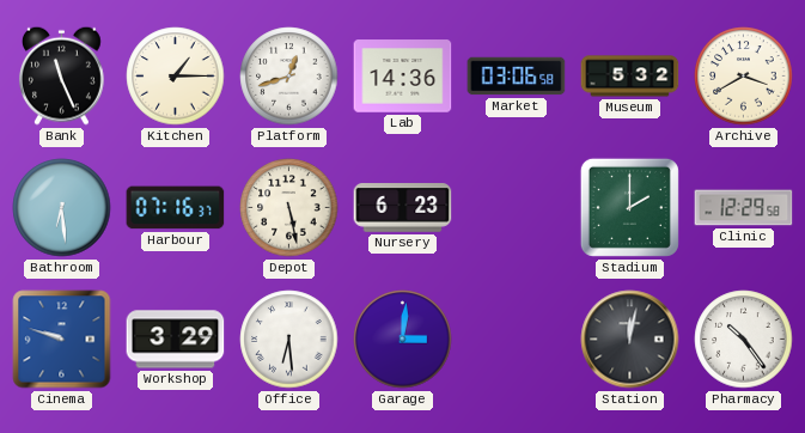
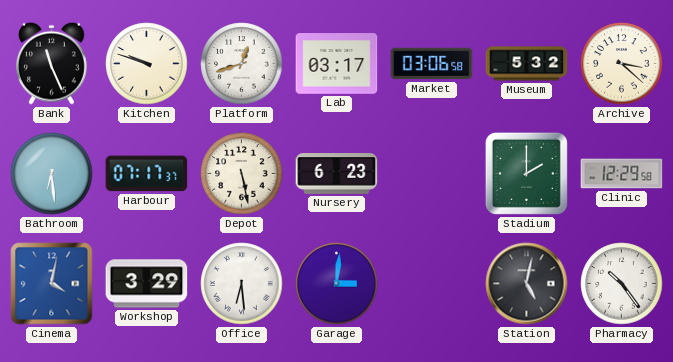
Kitchen: 1:15 -> 9:48
Lab: 14:36 -> 03:17
Archive: 3:40 -> 3:22
Harbour: 07:16 -> 07:17
Cinema: 9:48 -> 4:02
Station: 12:02 -> 5:02
